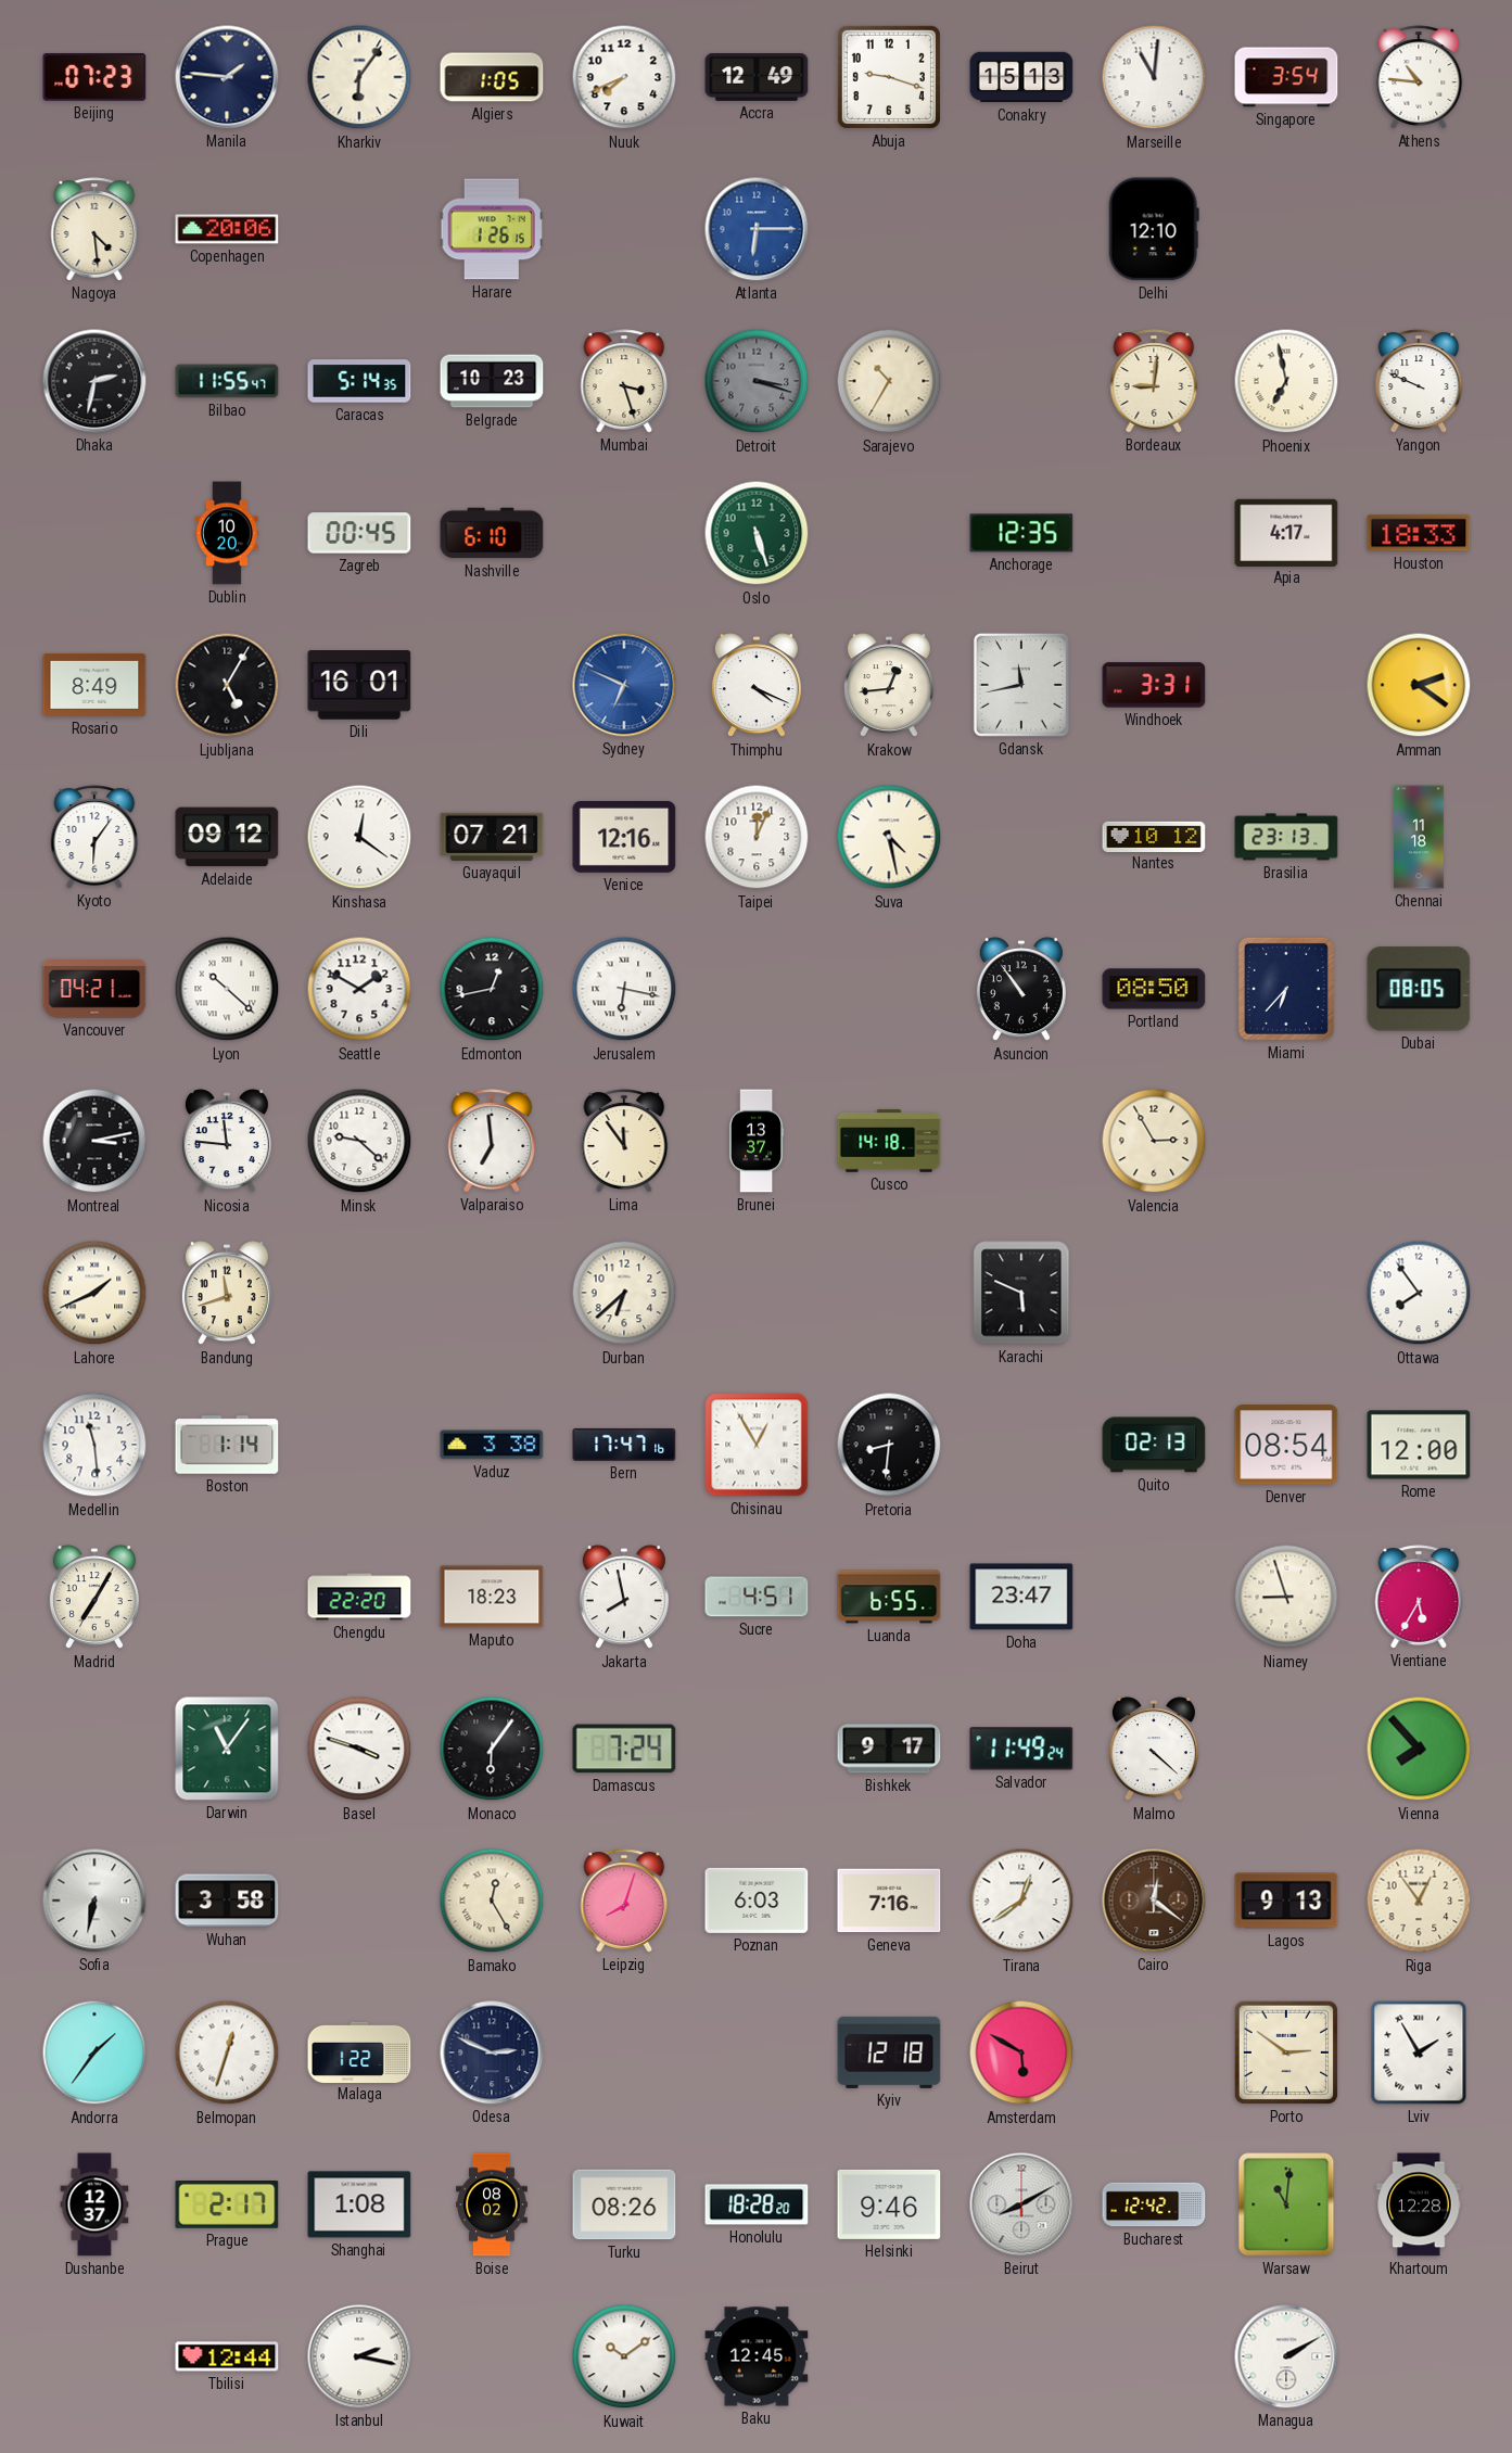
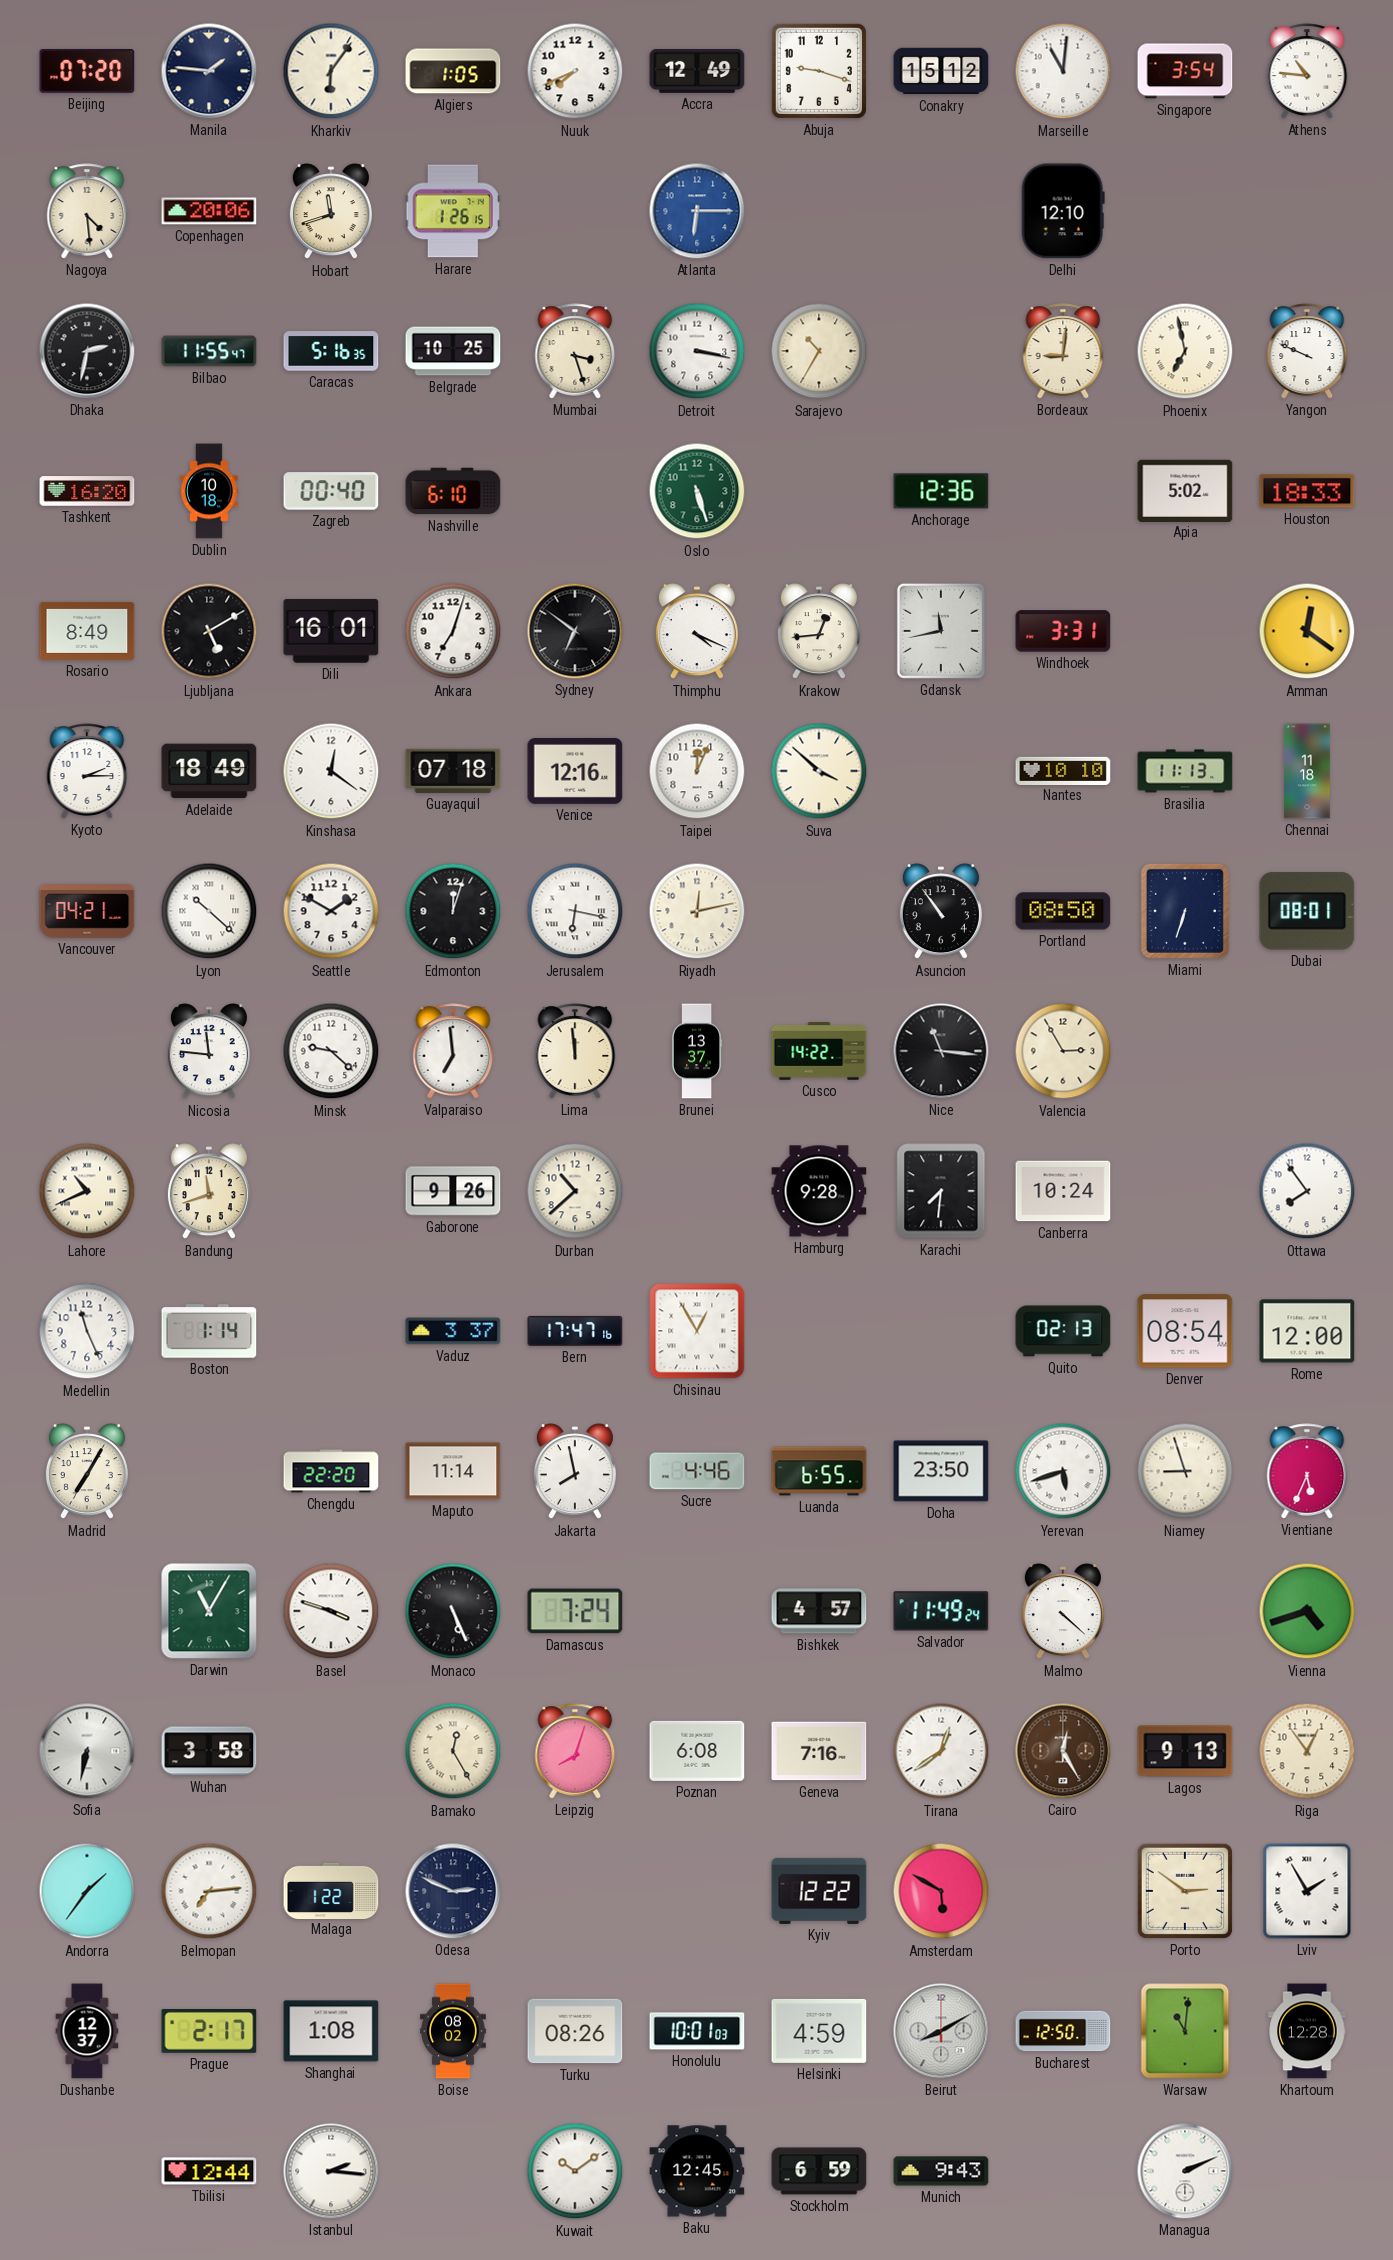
Beijing: 07:23 -> 07:20
Conakry: 15:13 -> 15:12
Hobart: none -> 11:42
Caracas: 5:14 -> 5:16
Belgrade: 10:23 -> 10:25
Detroit: 3:18 -> 3:17
Detroit dial: grey -> white
Tashkent: none -> 16:20
Dublin: 10:20 -> 10:18
Zagreb: 00:45 -> 00:40
Anchorage: 12:35 -> 12:36
Apia: 4:17 -> 5:02
Ljubljana: 5:05 -> 5:10
Ankara: none -> 7:03
Sydney: 6:49 -> 6:51
Sydney dial: blue -> black
Amman: 2:21 -> 12:21
Kyoto: 6:06 -> 2:15
Adelaide: 09:12 -> 18:49
Guayaquil: 07:21 -> 07:18
Suva: 4:28 -> 3:52
Nantes: 10:12 -> 10:10
Brasilia: 23:13 -> 11:13
Edmonton: 12:43 -> 12:03
Riyadh: none -> 12:13
Miami: 6:37 -> 6:33
Dubai: 08:05 -> 08:01
Montreal: 3:13 -> none
Lima: 11:54 -> 11:59
Cusco: 14:18 -> 14:22
Nice: none -> 11:16
Lahore: 1:41 -> 10:41
Gaborone: none -> 9:26
Durban: 6:38 -> 10:38
Hamburg: none -> 9:28
Karachi: 5:49 -> 7:31
Canberra: none -> 10:24
Medellin: 11:29 -> 11:26
Vaduz: 3:38 -> 3:37
Pretoria: 8:31 -> none
Maputo: 18:23 -> 11:14
Sucre: 4:51 -> 4:46
Doha: 23:47 -> 23:50
Yerevan: none -> 5:42
Vientiane: 5:35 -> 5:34
Darwin: 11:06 -> 11:05
Monaco: 6:06 -> 5:26
Bishkek: 9:17 -> 4:57
Vienna: 7:53 -> 4:42
Poznan: 6:03 -> 6:08
Cairo: 12:21 -> 12:25
Belmopan: 12:33 -> 7:14
Kyiv: 12:18 -> 12:22
Honolulu: 18:28 -> 10:01
Helsinki: 9:46 -> 4:59
Bucharest: 12:42 -> 12:50
Istanbul: 2:17 -> 2:16
Stockholm: none -> 6:59
Munich: none -> 9:43
Managua: 2:10 -> 2:11
